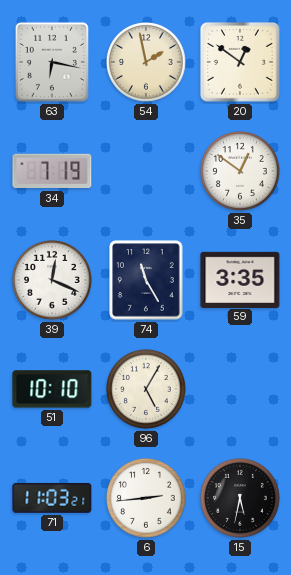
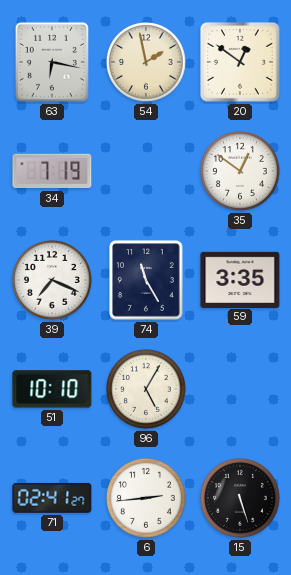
39: 12:19 -> 7:19
71: 11:03 -> 02:41
15: 5:32 -> 5:27
